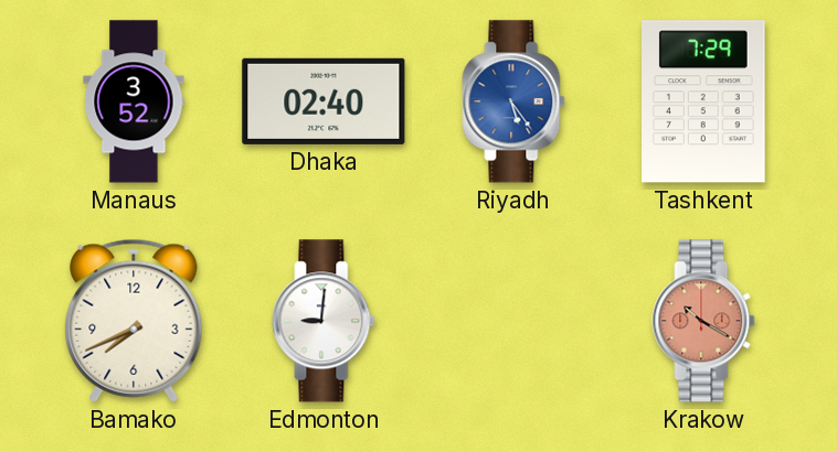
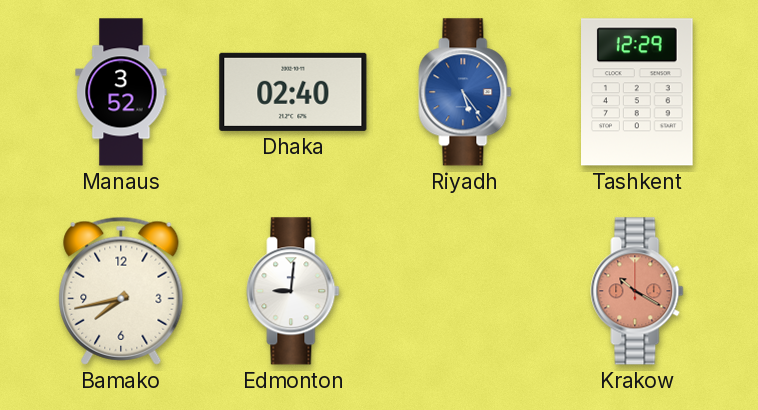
Tashkent: 7:29 -> 12:29
Bamako: 7:41 -> 7:43
